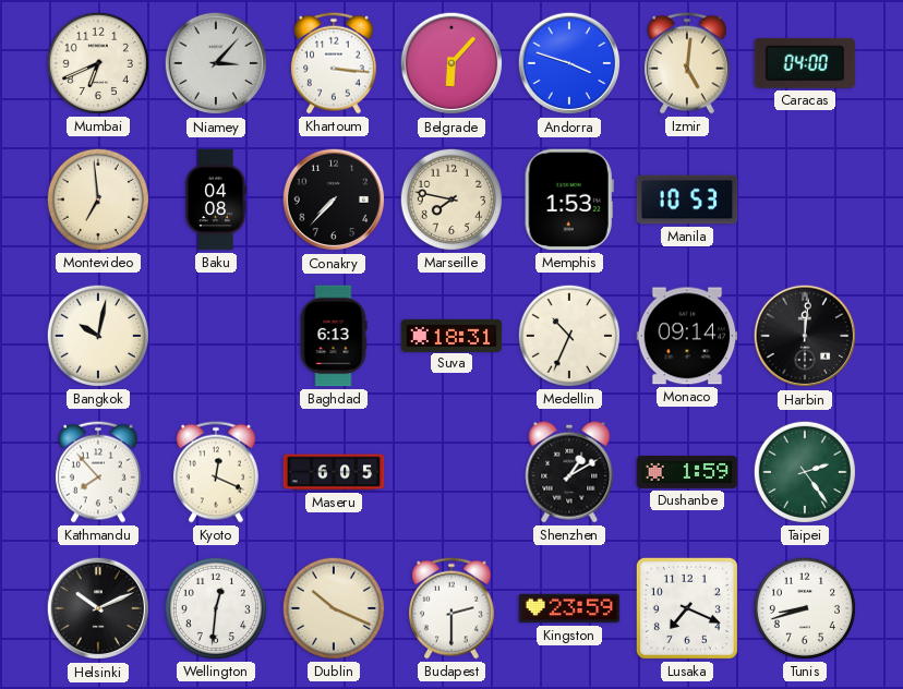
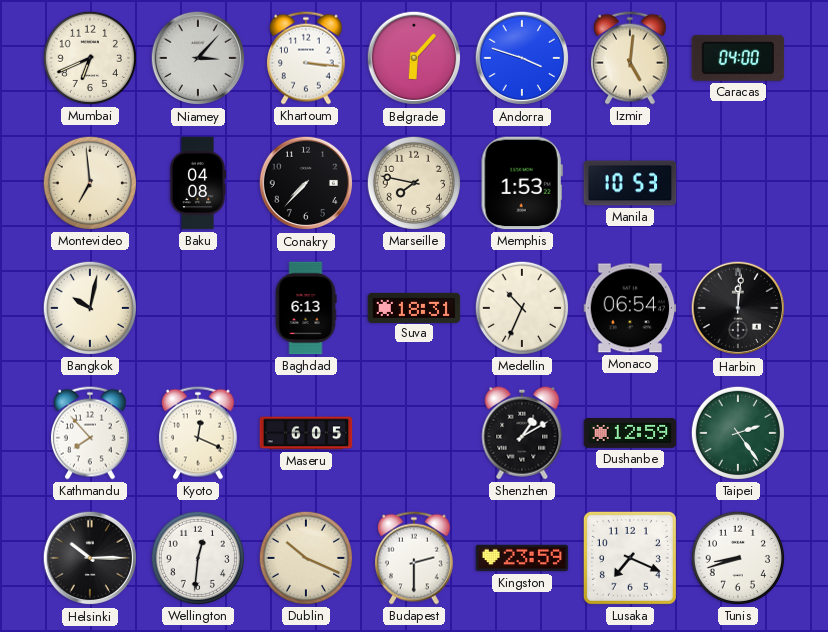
Monaco: 09:14 -> 06:54
Dushanbe: 1:59 -> 12:59
Helsinki: 10:11 -> 10:15
